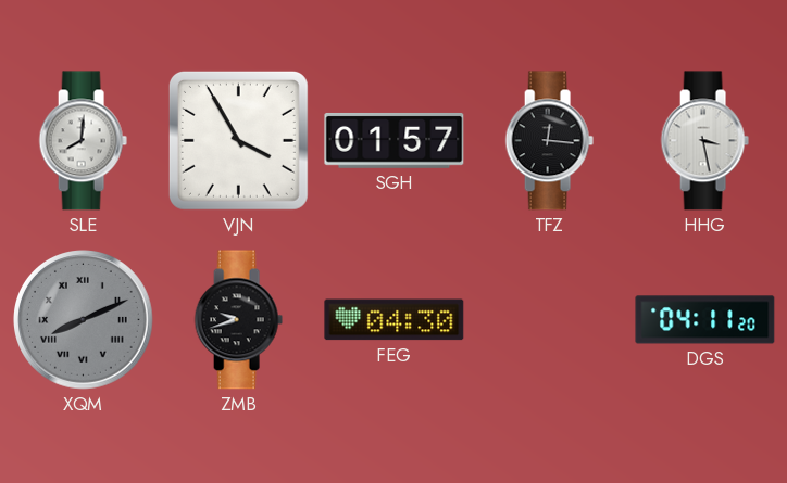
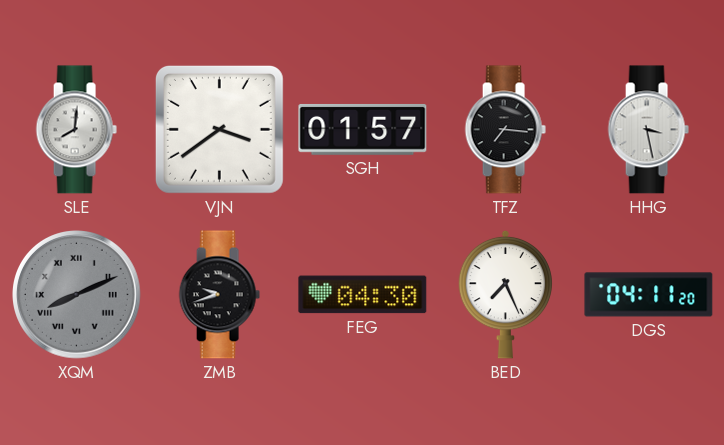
VJN: 3:55 -> 3:39
TFZ: 12:16 -> 7:16
BED: none -> 7:26
